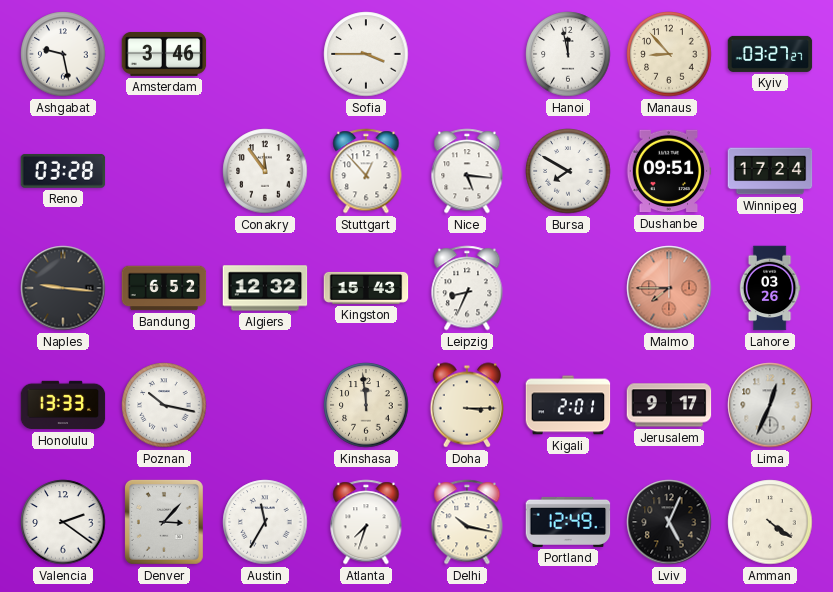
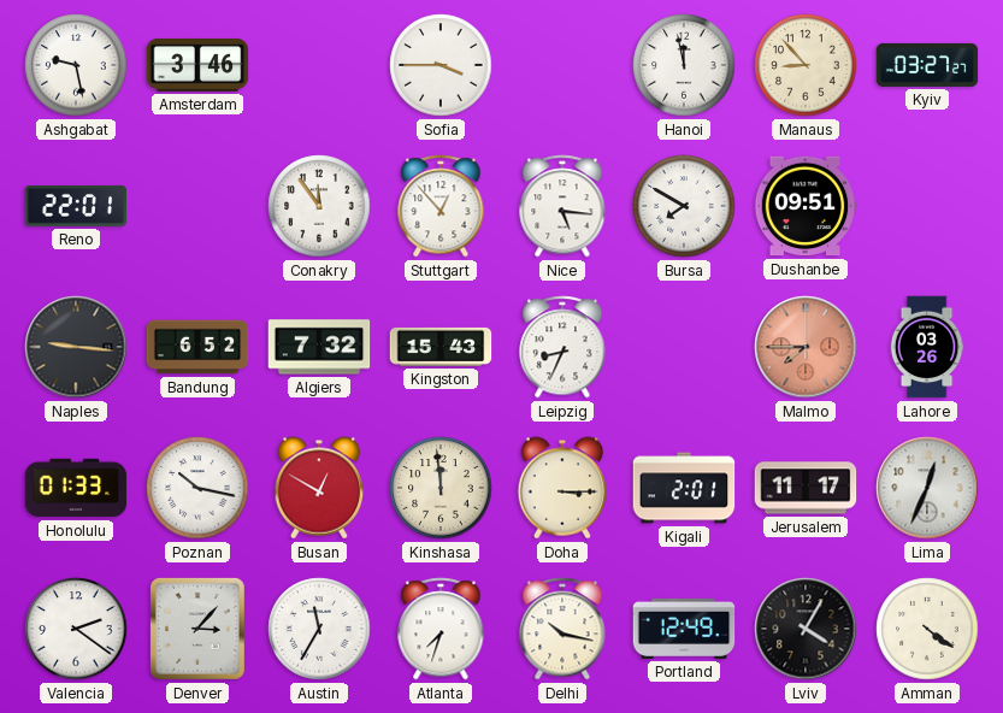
Reno: 03:28 -> 22:01
Winnipeg: 17:24 -> none
Algiers: 12:32 -> 7:32
Honolulu: 13:33 -> 01:33
Busan: none -> 12:50
Jerusalem: 9:17 -> 11:17
Lviv: 5:04 -> 4:05
